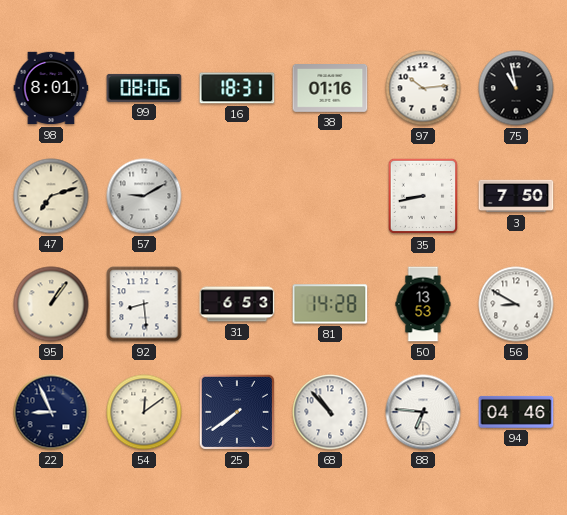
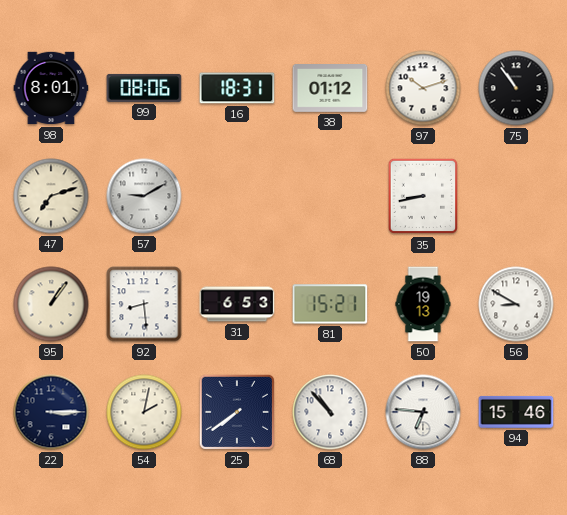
38: 01:16 -> 01:12
97: 10:14 -> 10:12
75: 10:58 -> 10:54
3: 7:50 -> none
81: 14:28 -> 15:21
50: 13:53 -> 19:13
22: 8:56 -> 3:15
54: 12:09 -> 2:02
94: 04:46 -> 15:46
